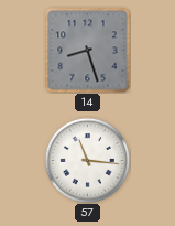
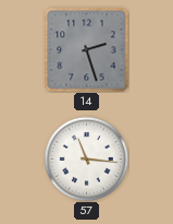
14: 8:27 -> 2:27
